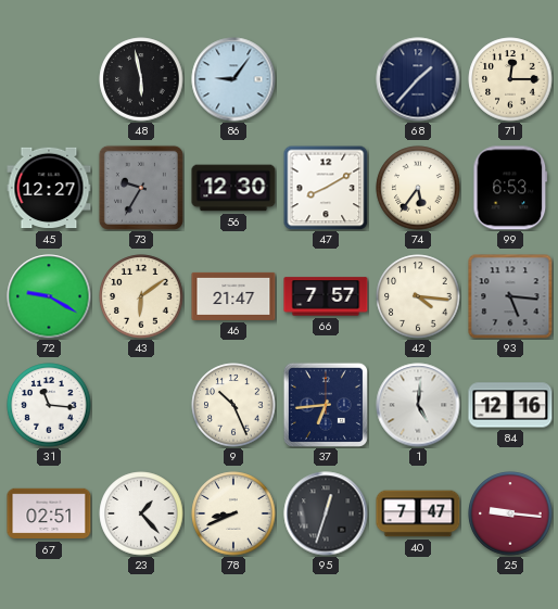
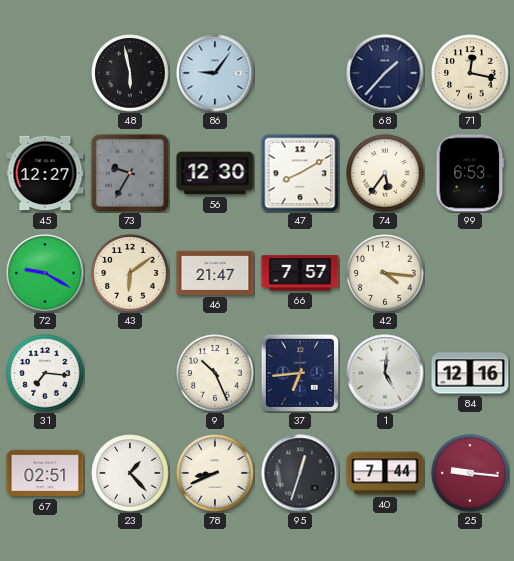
71: 12:15 -> 12:17
93: 5:16 -> none
31: 11:16 -> 7:16
40: 7:47 -> 7:44
